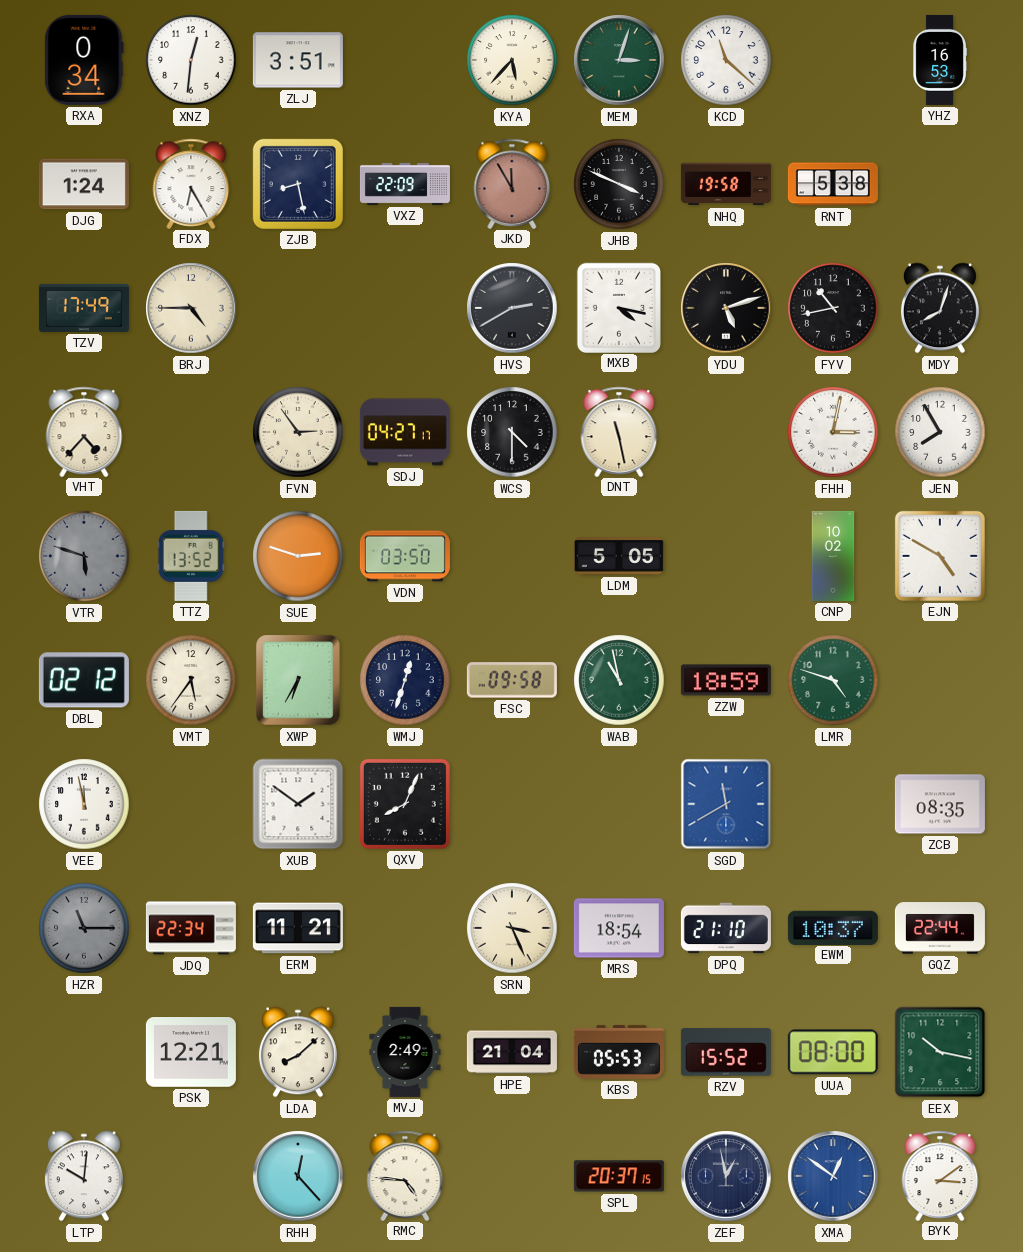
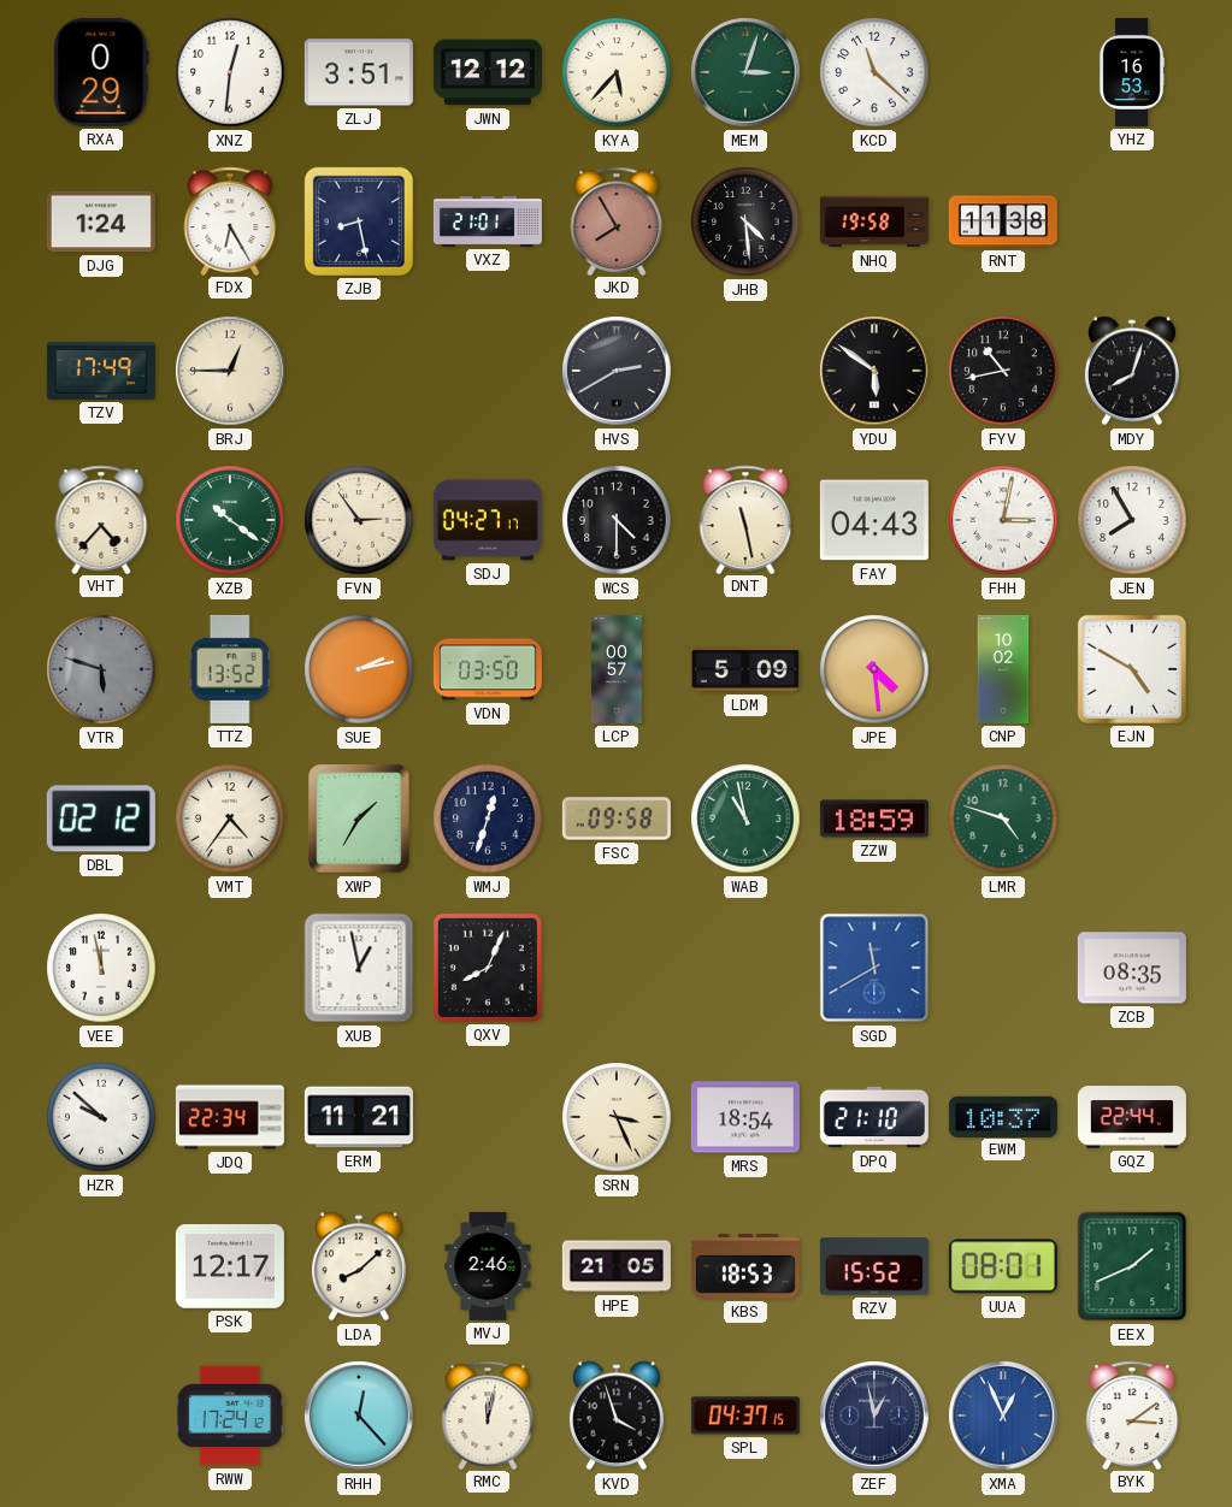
RXA: 0:34 -> 0:29
JWN: none -> 12:12
VXZ: 22:09 -> 21:01
JKD: 11:55 -> 7:55
JHB: 3:49 -> 4:29
RNT: 5:38 -> 11:38
BRJ: 4:45 -> 12:45
MXB: 4:17 -> none
YDU: 5:12 -> 5:51
XZB: none -> 10:21
FAY: none -> 04:43
SUE: 2:48 -> 2:13
LCP: none -> 00:57
LDM: 5:05 -> 5:09
JPE: none -> 4:29
VMT: 5:36 -> 4:36
XWP: 6:35 -> 1:35
XUB: 1:51 -> 12:58
HZR: 11:15 -> 9:52
HZR dial: grey -> white
PSK: 12:21 -> 12:17
MVJ: 2:49 -> 2:46
HPE: 21:04 -> 21:05
KBS: 05:53 -> 18:53
UUA: 08:00 -> 08:01
EEX: 10:17 -> 1:41
LTP: 10:01 -> none
RWW: none -> 17:24
RMC: 4:46 -> 12:02
KVD: none -> 3:57
SPL: 20:37 -> 04:37
XMA: 12:51 -> 12:56
